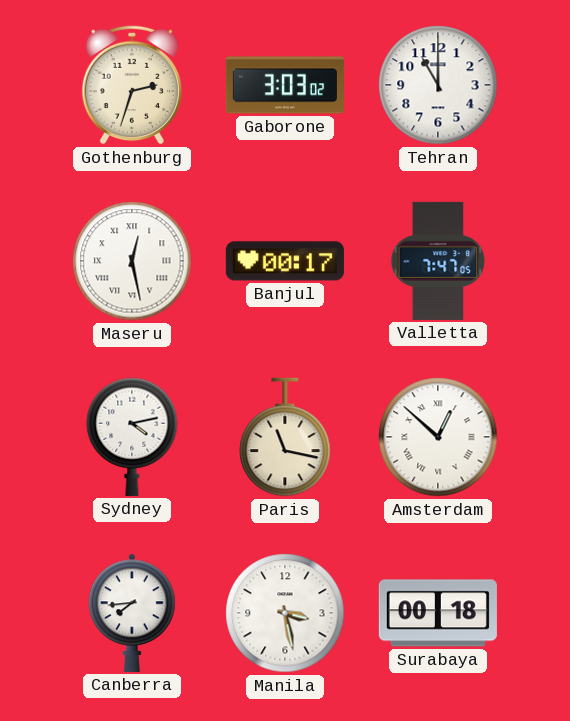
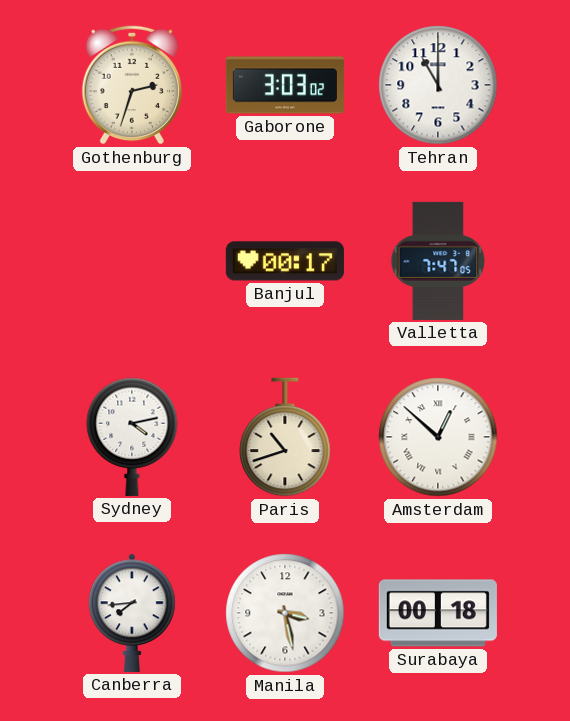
Maseru: 12:28 -> none
Paris: 11:17 -> 10:42
